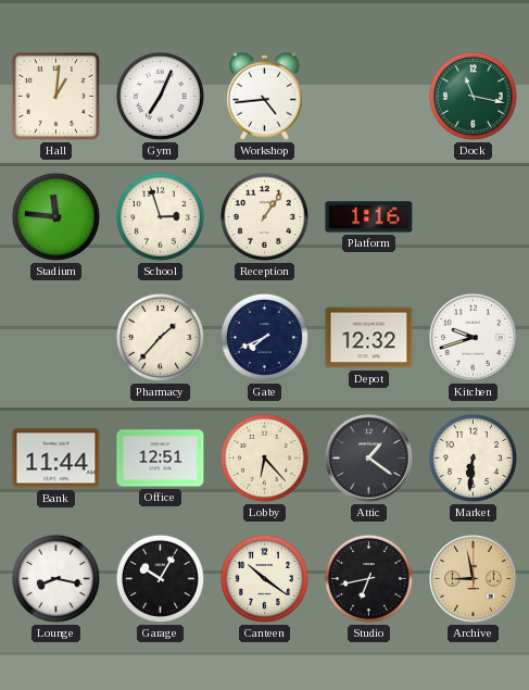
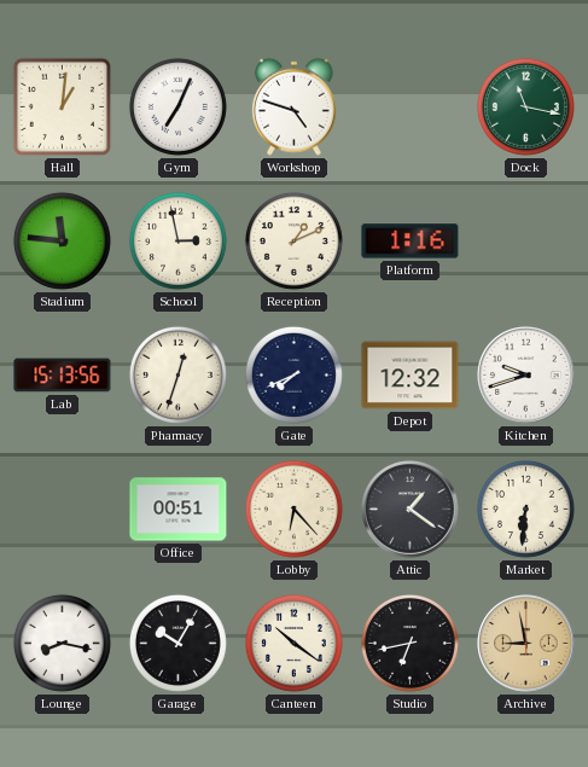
Workshop: 4:44 -> 4:48
School: 2:57 -> 2:58
Reception: 1:06 -> 1:11
Lab: none -> 15:13
Pharmacy: 1:37 -> 12:33
Bank: 11:44 -> none
Office: 12:51 -> 00:51
